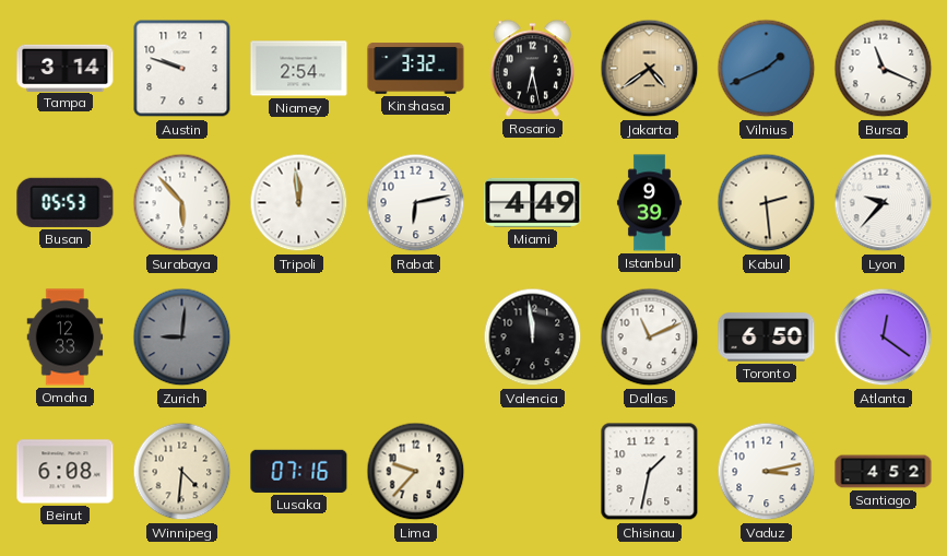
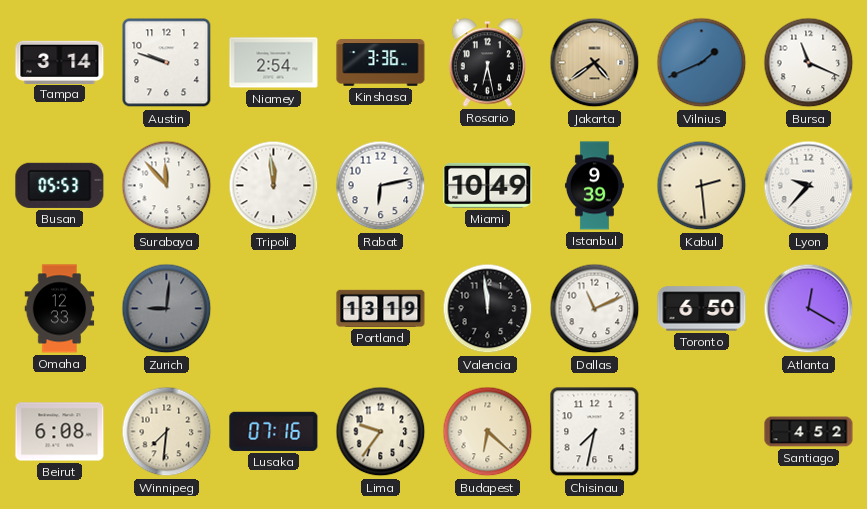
Kinshasa: 3:32 -> 3:36
Surabaya: 5:53 -> 11:53
Miami: 4:49 -> 10:49
Portland: none -> 13:19
Atlanta: 12:21 -> 12:20
Winnipeg: 4:31 -> 7:31
Lima: 9:37 -> 9:36
Budapest: none -> 6:22
Chisinau: 1:32 -> 7:32
Vaduz: 3:13 -> none
